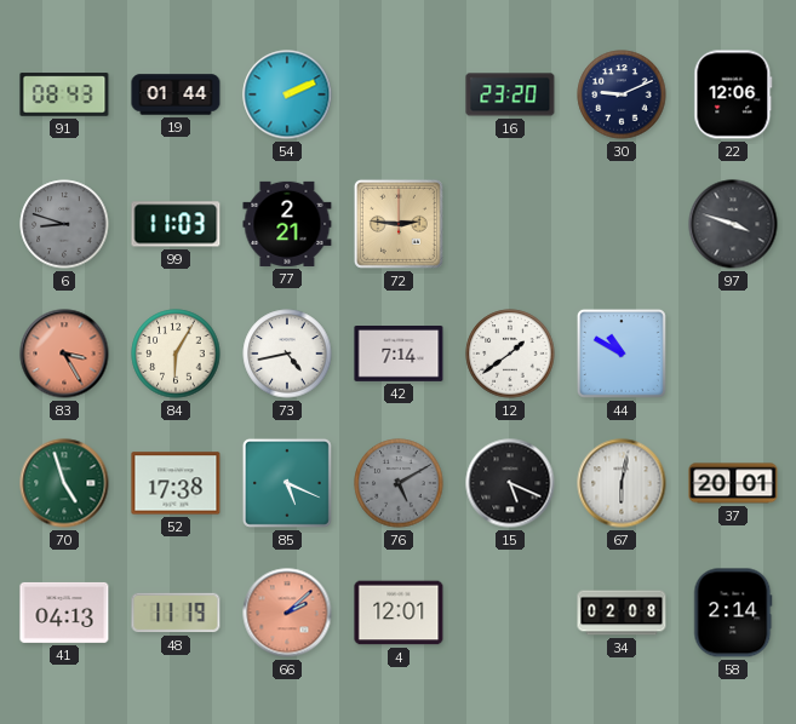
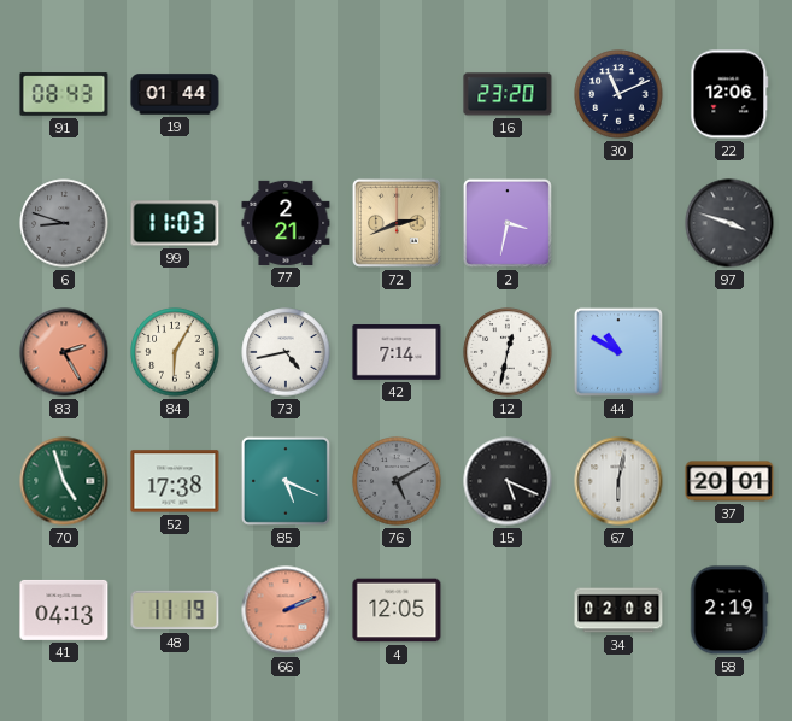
54: 2:11 -> none
30: 9:11 -> 11:11
72: 2:46 -> 2:41
2: none -> 3:32
83: 3:25 -> 2:25
12: 1:39 -> 12:32
66: 2:08 -> 2:11
4: 12:01 -> 12:05
58: 2:14 -> 2:19
